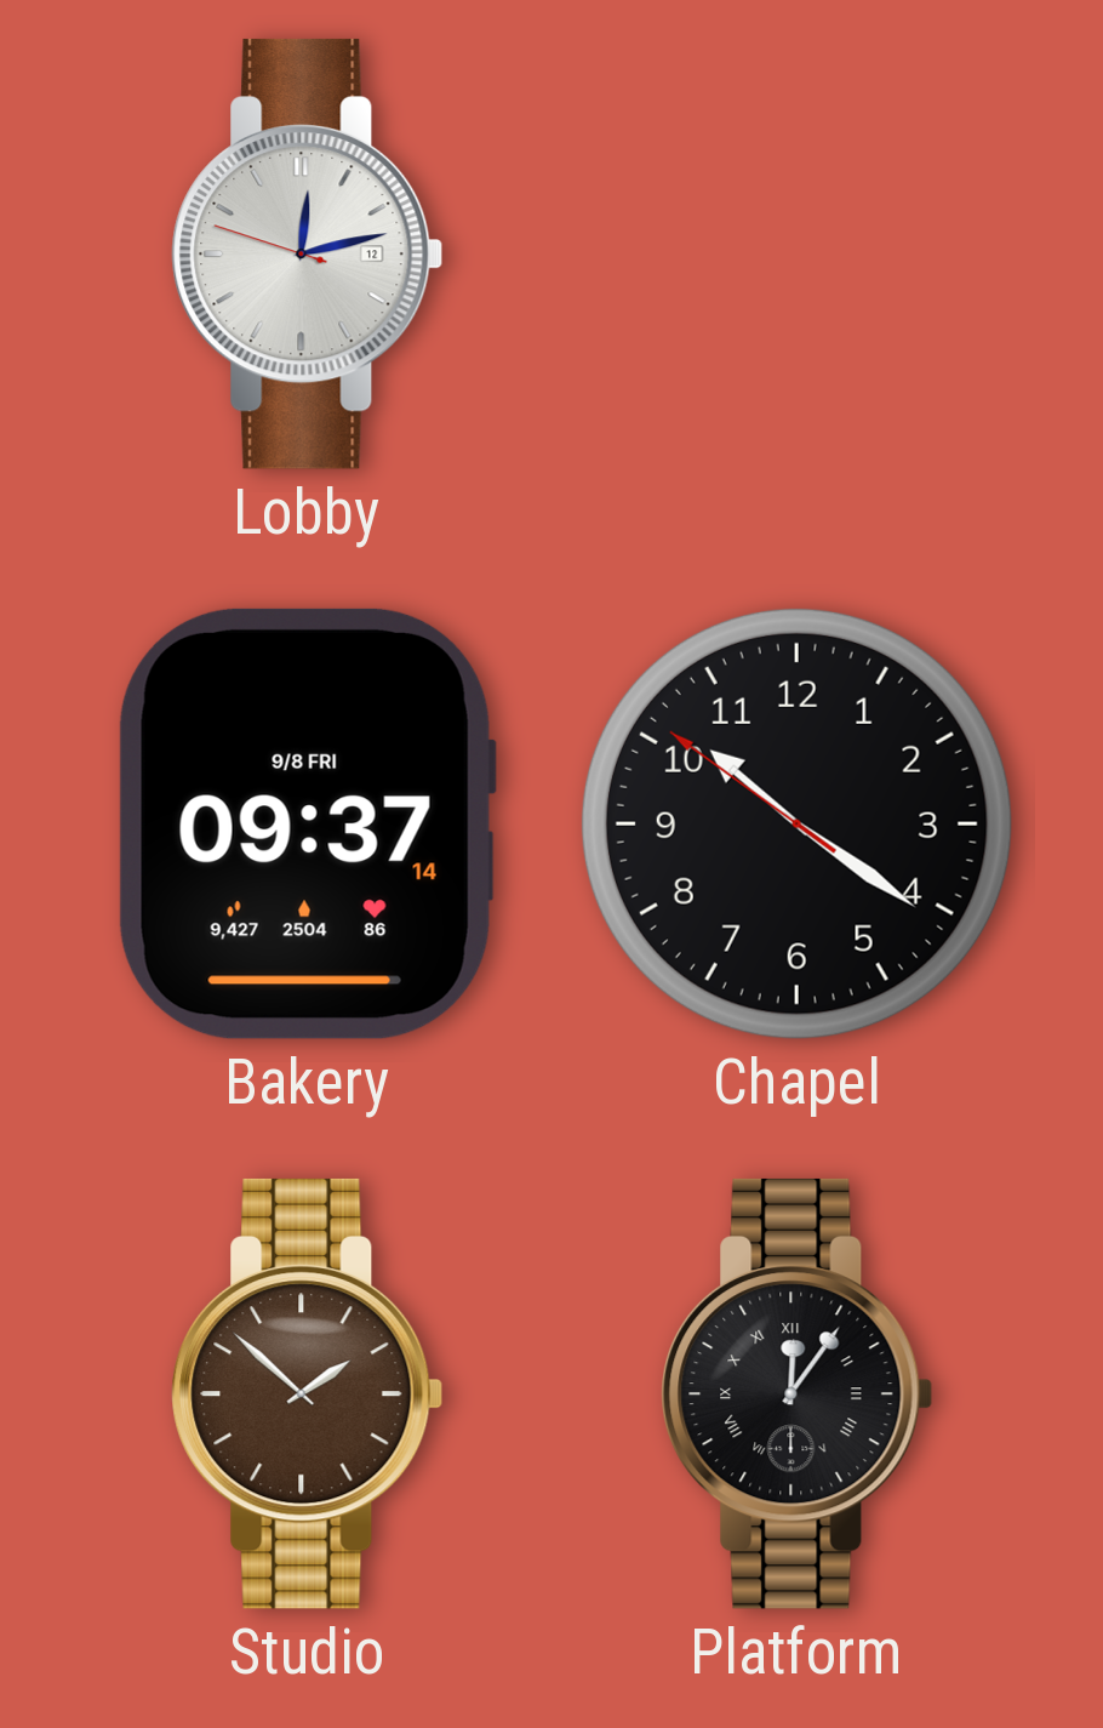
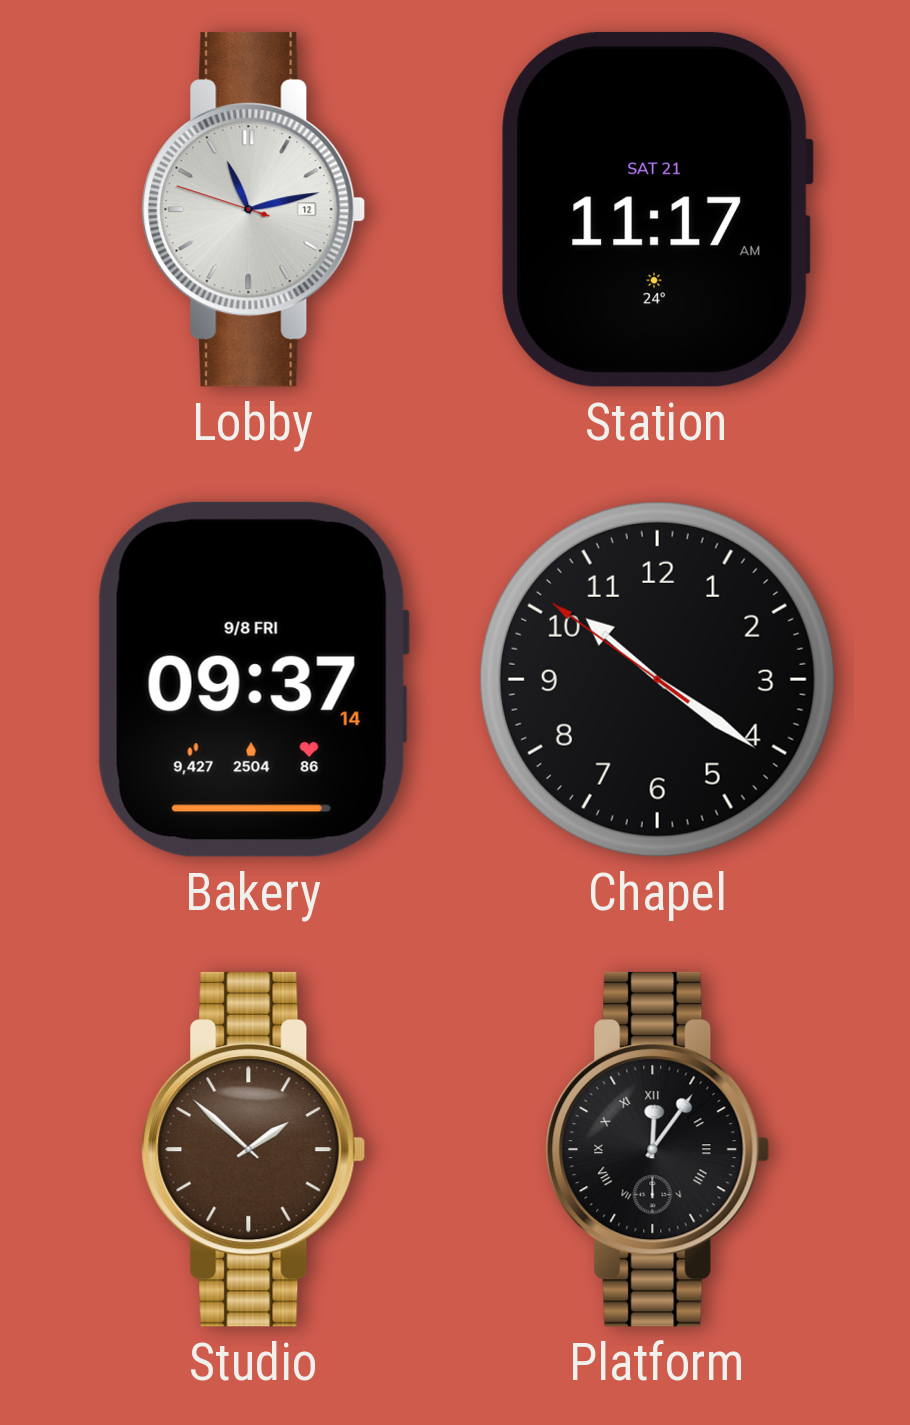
Lobby: 12:12 -> 11:12
Station: none -> 11:17
